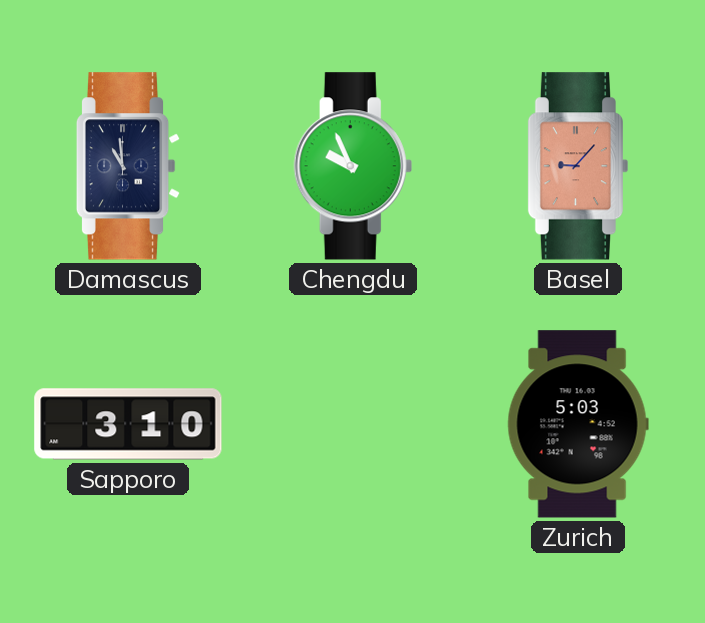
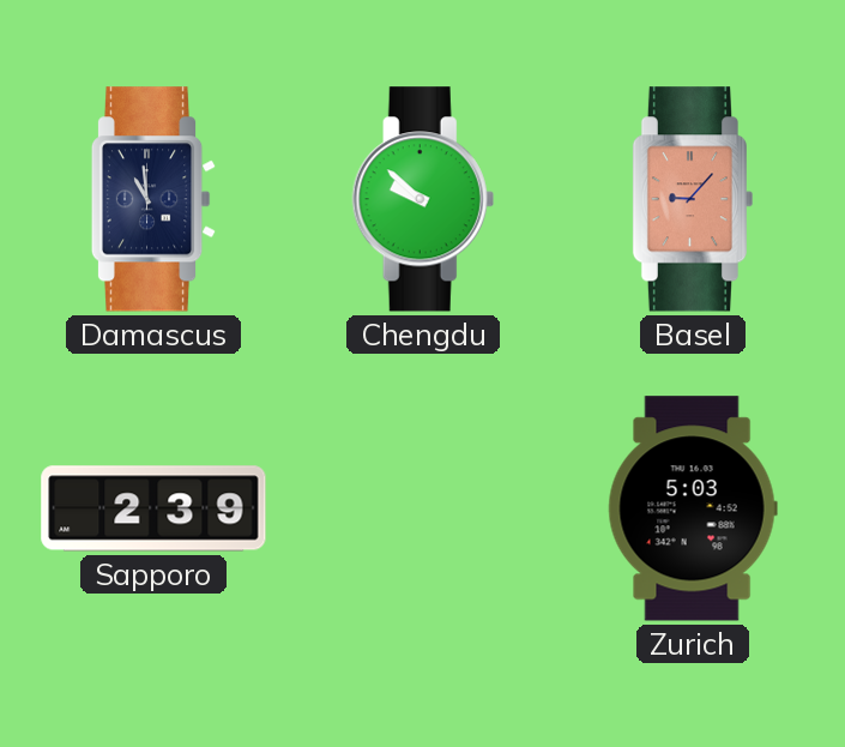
Chengdu: 9:56 -> 9:52
Sapporo: 3:10 -> 2:39
